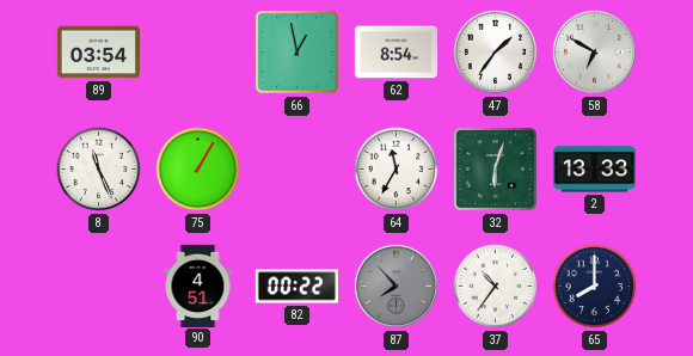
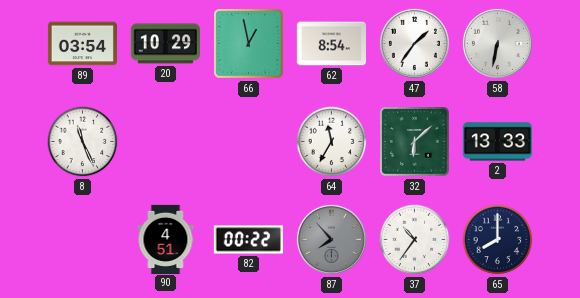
20: none -> 10:29
58: 6:50 -> 6:32
75: 1:05 -> none
32: 6:03 -> 6:08
